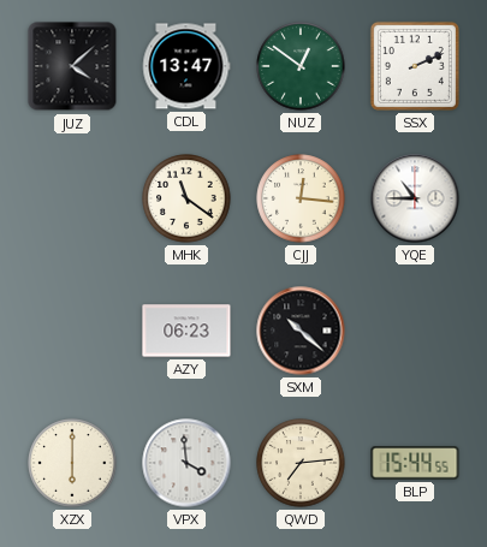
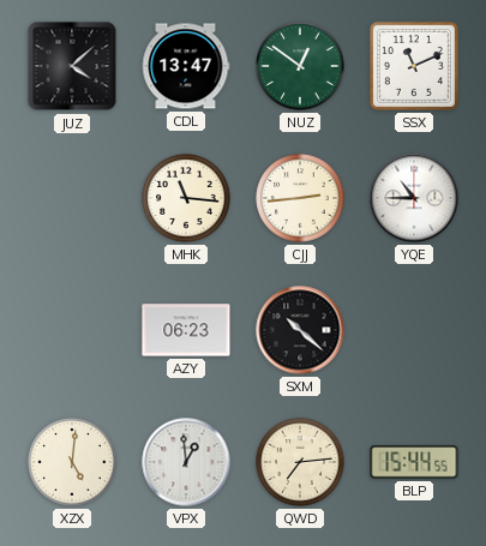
SSX: 2:11 -> 11:11
MHK: 11:21 -> 11:16
CJJ: 12:16 -> 2:44
XZX: 6:00 -> 5:01
VPX: 3:59 -> 12:59
